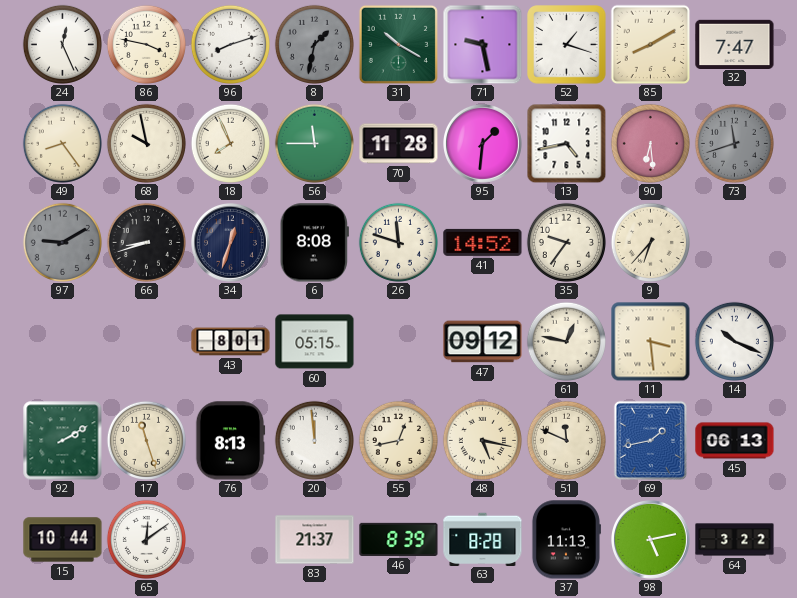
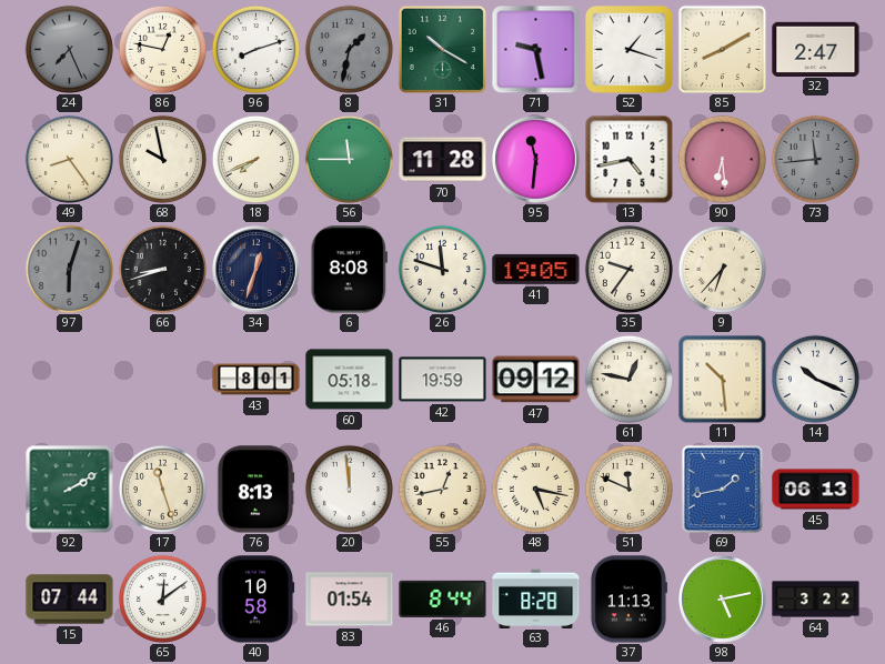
24: 12:26 -> 7:26
24 dial: white -> grey
86: 3:47 -> 12:47
32: 7:47 -> 2:47
18: 7:56 -> 7:41
95: 1:31 -> 11:31
73: 11:42 -> 11:44
97: 9:10 -> 6:03
41: 14:52 -> 19:05
60: 05:15 -> 05:18
42: none -> 19:59
11: 3:29 -> 10:29
15: 10:44 -> 07:44
40: none -> 10:58
83: 21:37 -> 01:54
46: 8:39 -> 8:44
